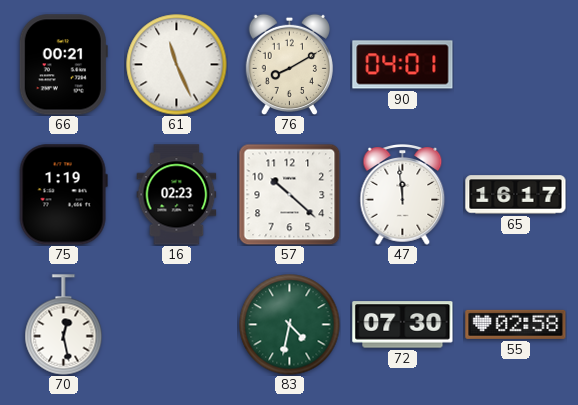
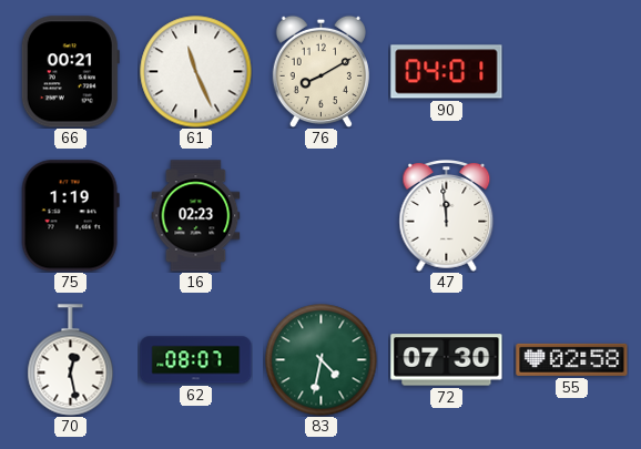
57: 10:22 -> none
65: 16:17 -> none
62: none -> 08:07
